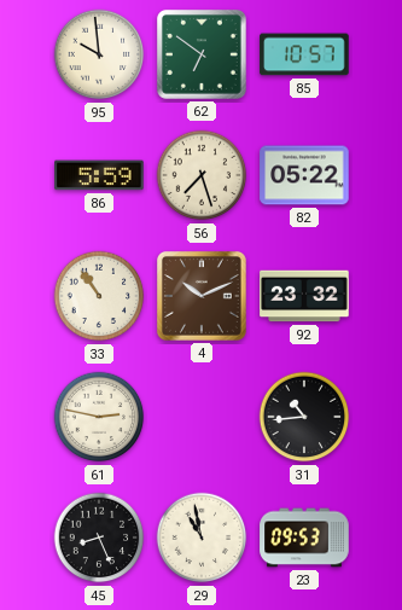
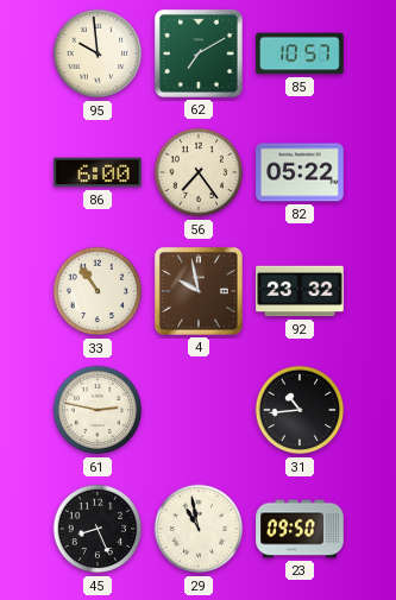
62: 6:51 -> 7:10
86: 5:59 -> 6:00
56: 7:27 -> 7:24
4: 10:11 -> 9:58
23: 09:53 -> 09:50
